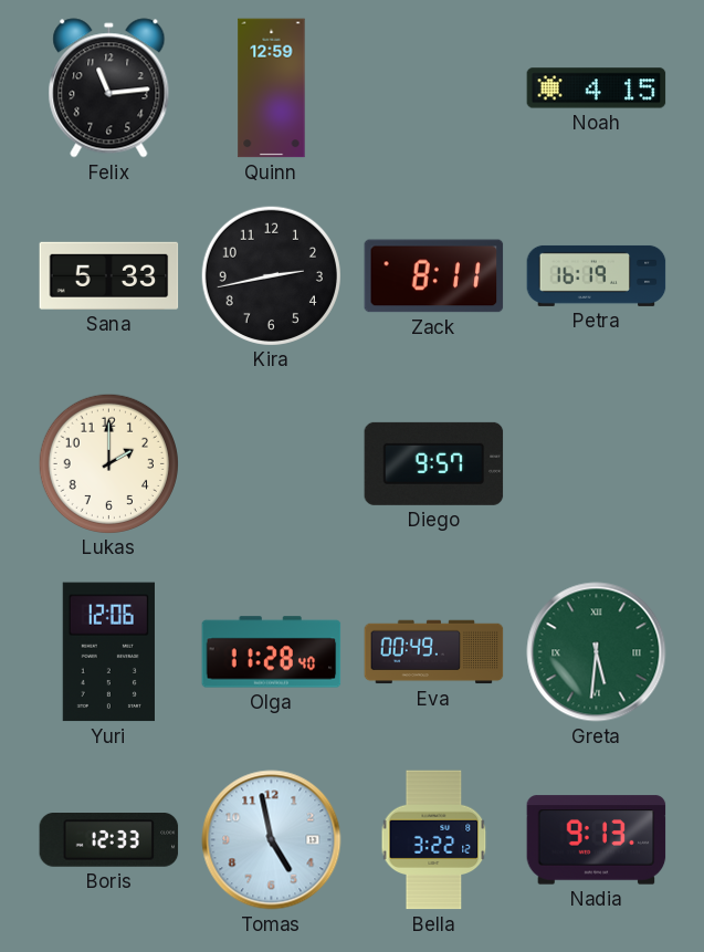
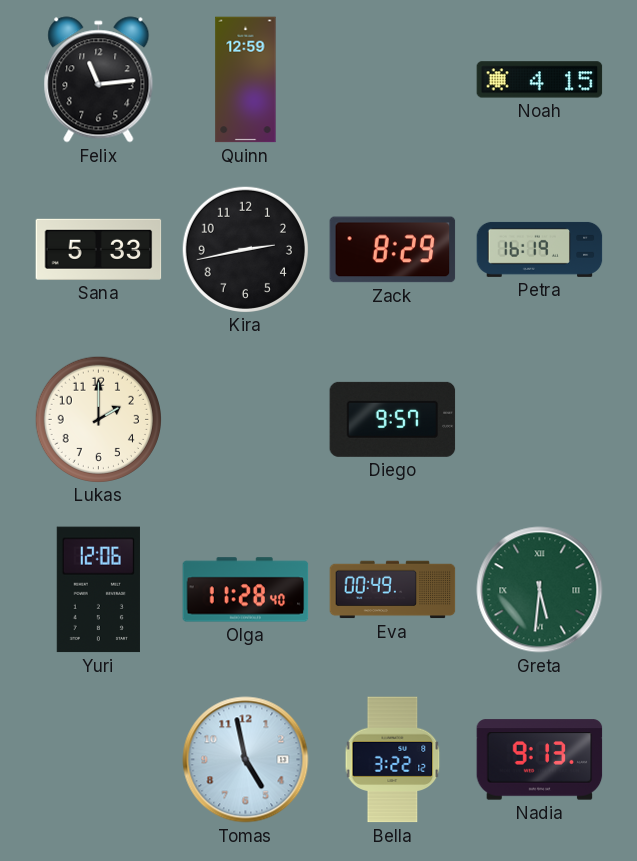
Zack: 8:11 -> 8:29
Boris: 12:33 -> none
